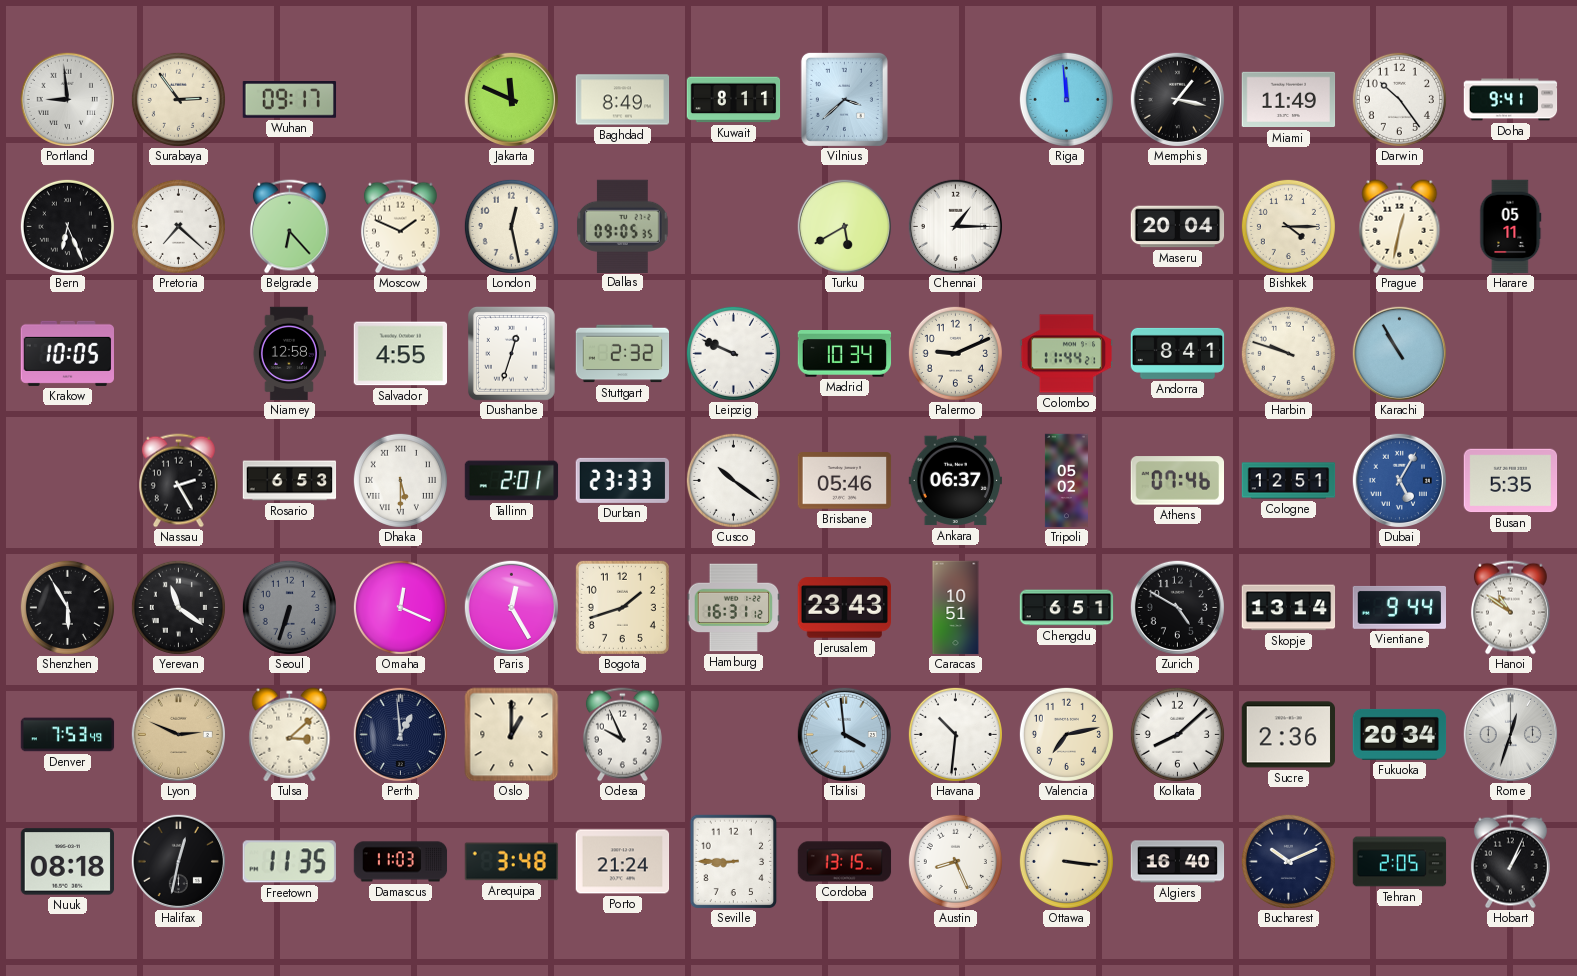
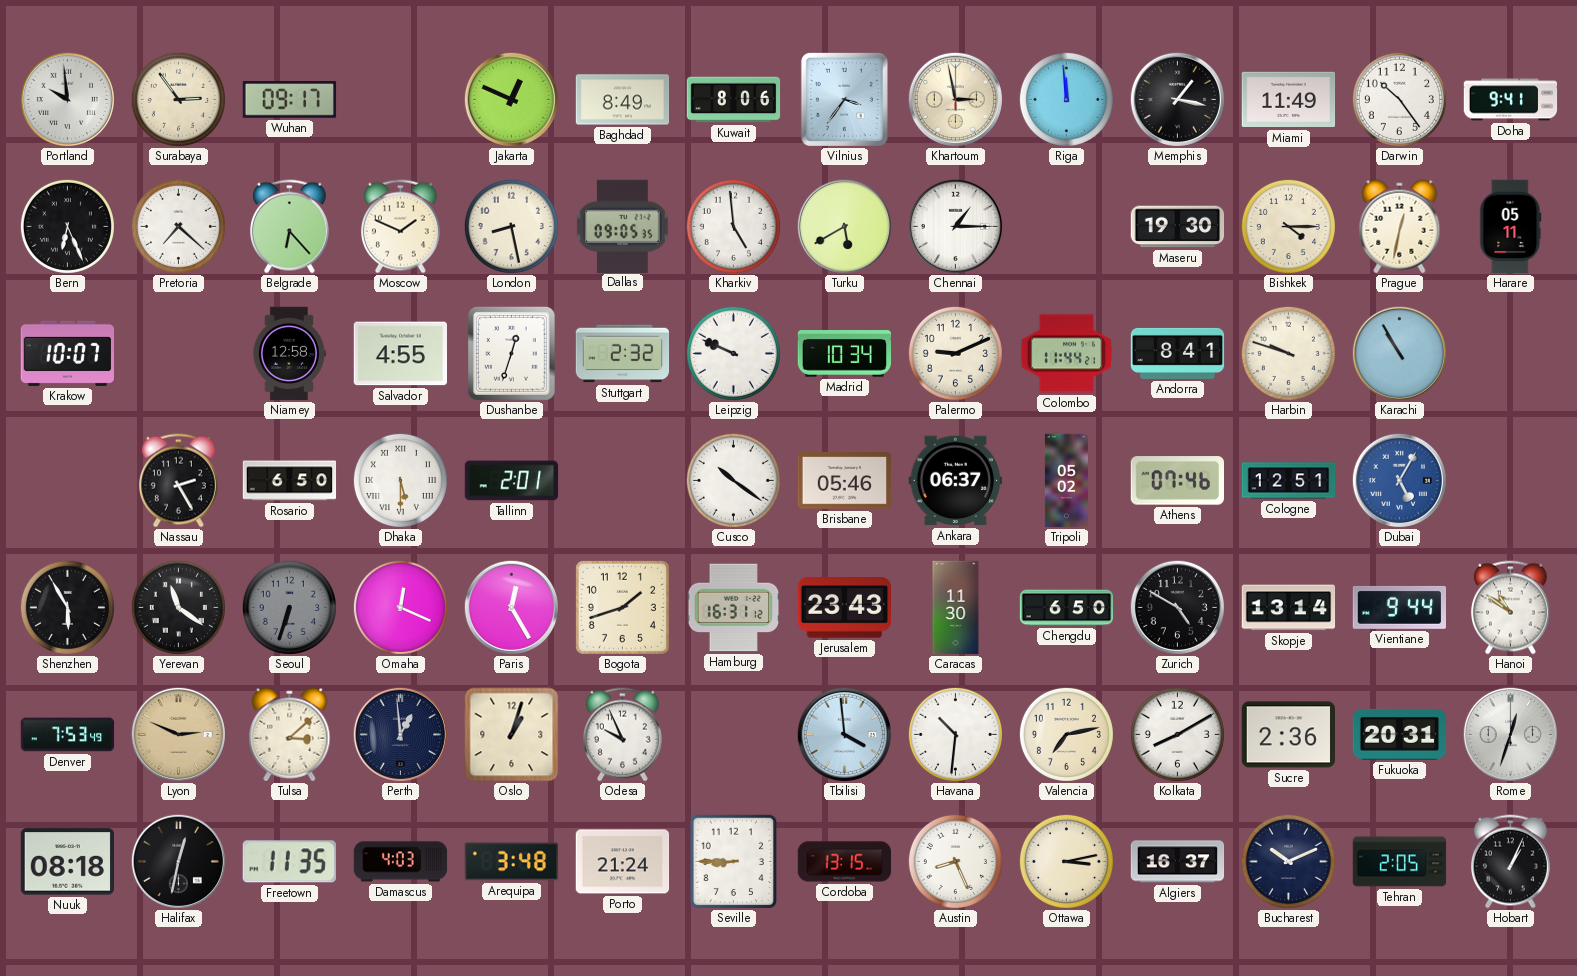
Portland: 8:59 -> 9:59
Jakarta: 11:49 -> 12:49
Kuwait: 8:11 -> 8:06
Vilnius: 3:38 -> 3:36
Khartoum: none -> 2:58
London: 12:28 -> 8:28
Kharkiv: none -> 4:59
Maseru: 20:04 -> 19:30
Krakow: 10:05 -> 10:07
Rosario: 6:53 -> 6:50
Durban: 23:33 -> none
Busan: 5:35 -> none
Caracas: 10:51 -> 11:30
Chengdu: 6:51 -> 6:50
Oslo: 1:00 -> 1:03
Kolkata: 8:08 -> 8:10
Fukuoka: 20:34 -> 20:31
Damascus: 11:03 -> 4:03
Ottawa: 3:16 -> 3:13
Algiers: 16:40 -> 16:37
